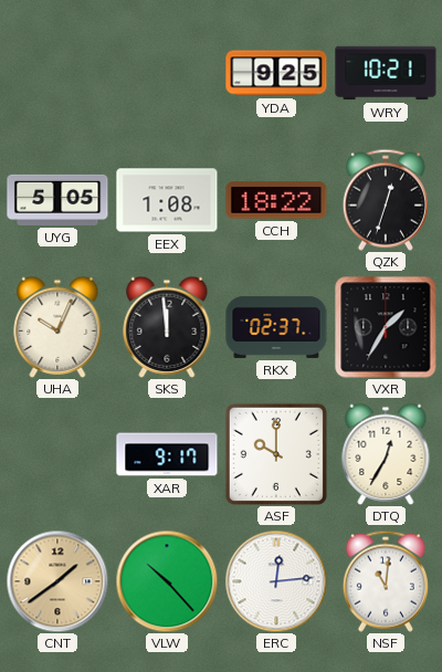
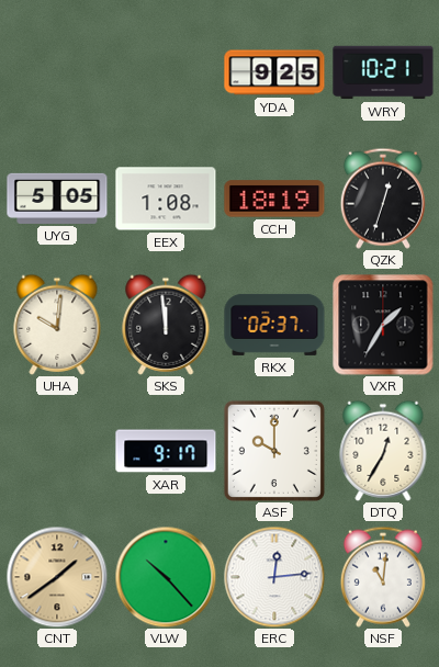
CCH: 18:22 -> 18:19
UHA: 10:04 -> 10:01
